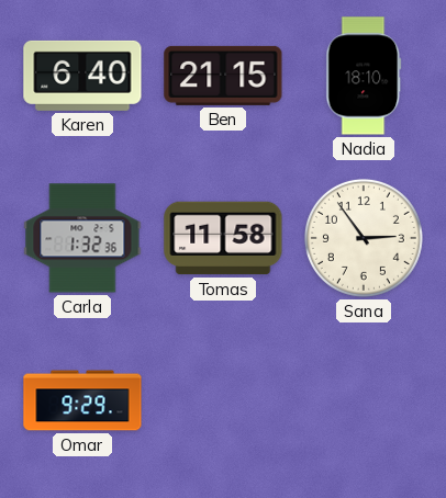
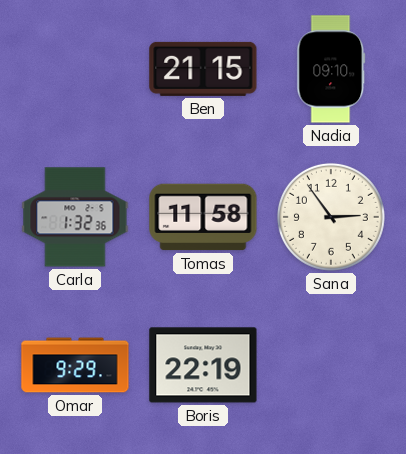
Karen: 6:40 -> none
Nadia: 18:10 -> 09:10
Boris: none -> 22:19
